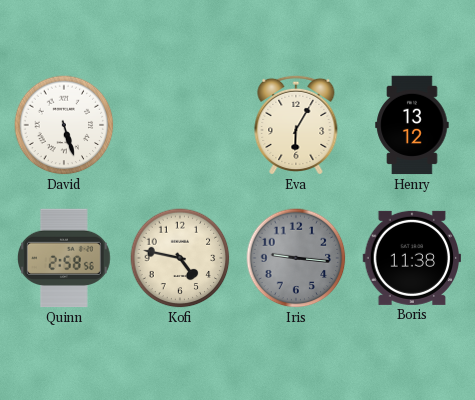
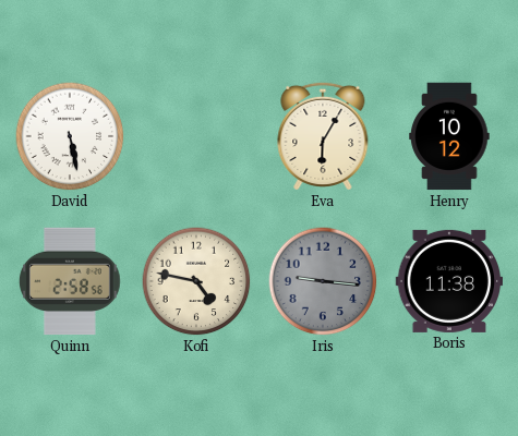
David: 5:27 -> 5:28
Henry: 13:12 -> 10:12
